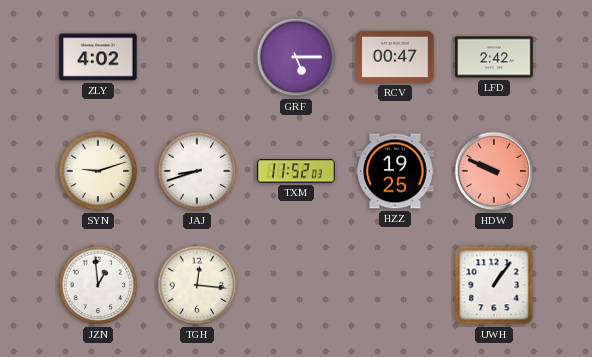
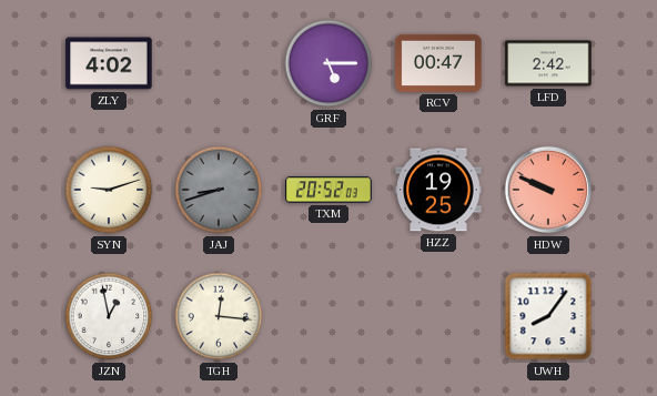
JAJ dial: white -> grey
TXM: 11:52 -> 20:52
JZN: 12:59 -> 12:58
UWH: 1:06 -> 8:06
